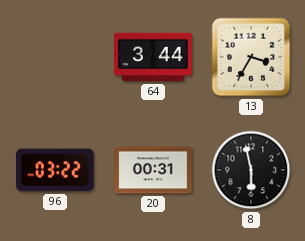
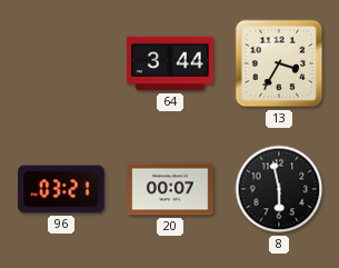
96: 03:22 -> 03:21
20: 00:31 -> 00:07
